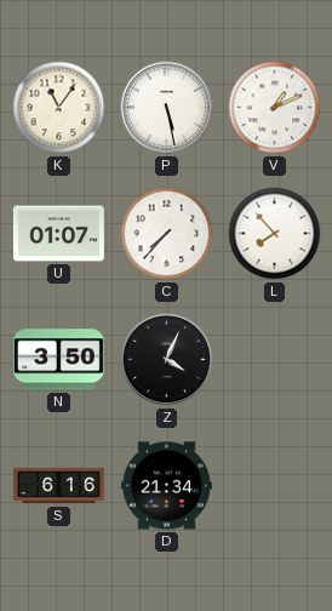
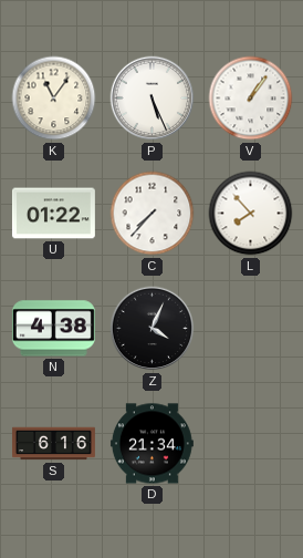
P: 5:28 -> 5:26
V: 1:11 -> 1:06
U: 01:07 -> 01:22
N: 3:50 -> 4:38
